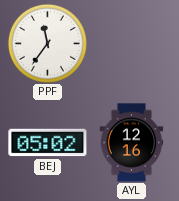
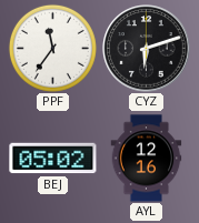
CYZ: none -> 6:12
